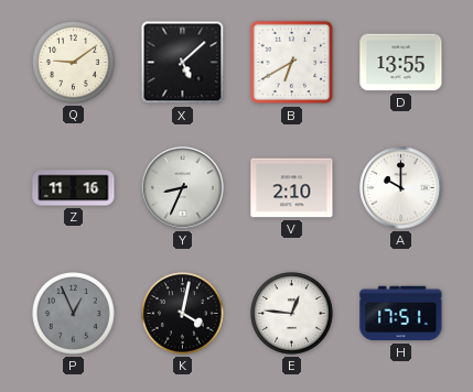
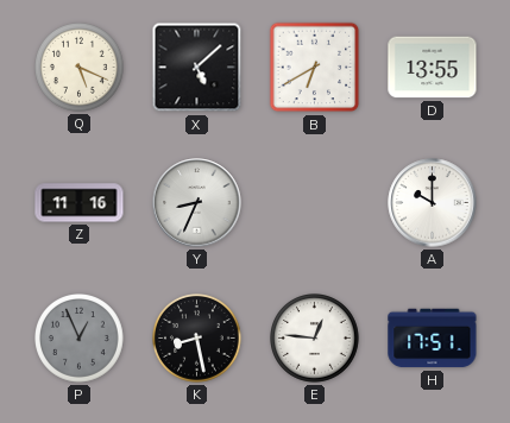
Q: 9:09 -> 5:19
V: 2:10 -> none
K: 4:02 -> 8:28
